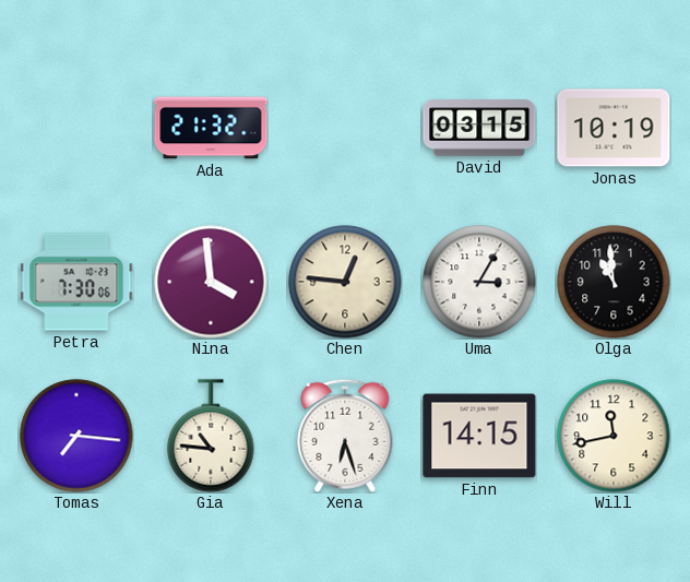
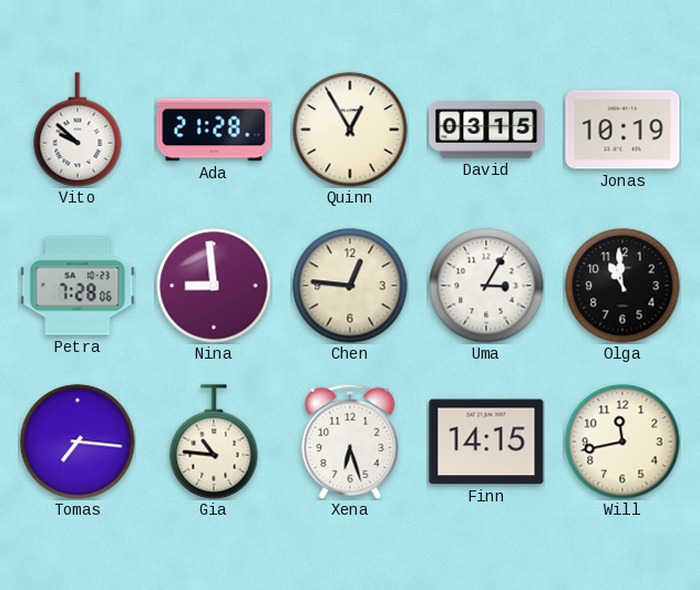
Vito: none -> 9:52
Ada: 21:32 -> 21:28
Quinn: none -> 12:55
Petra: 7:30 -> 7:28
Nina: 3:59 -> 8:59
